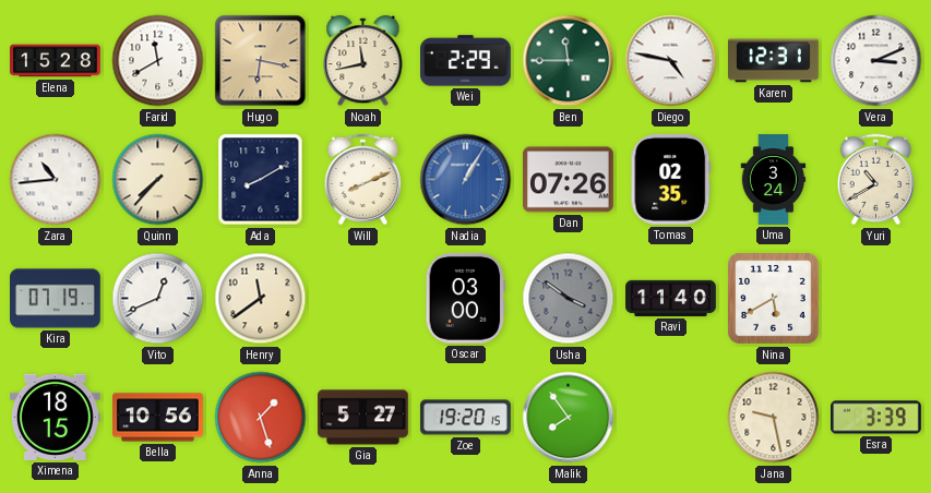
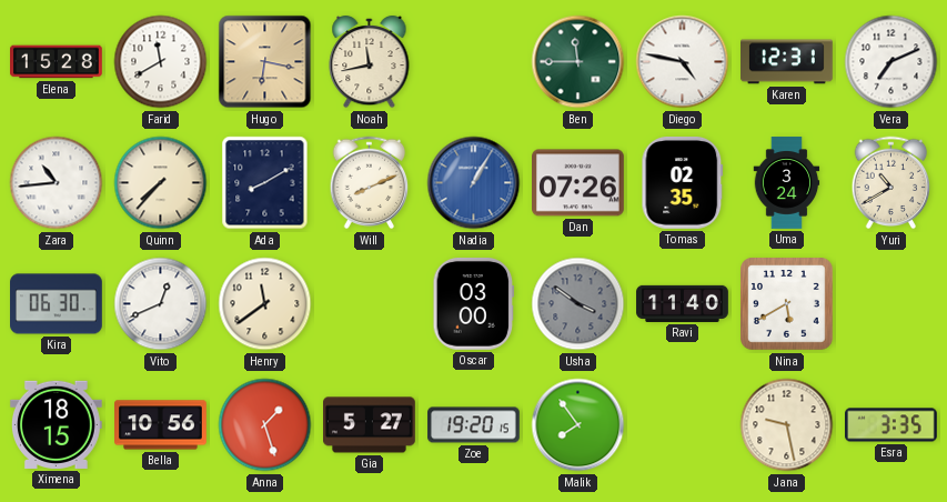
Wei: 2:29 -> none
Vera: 3:11 -> 7:11
Kira: 07:19 -> 06:30
Esra: 3:39 -> 3:35
